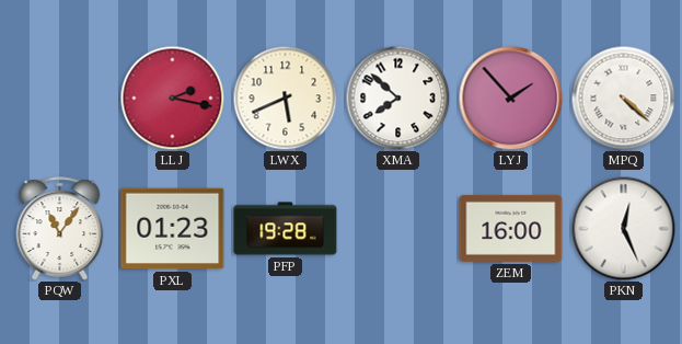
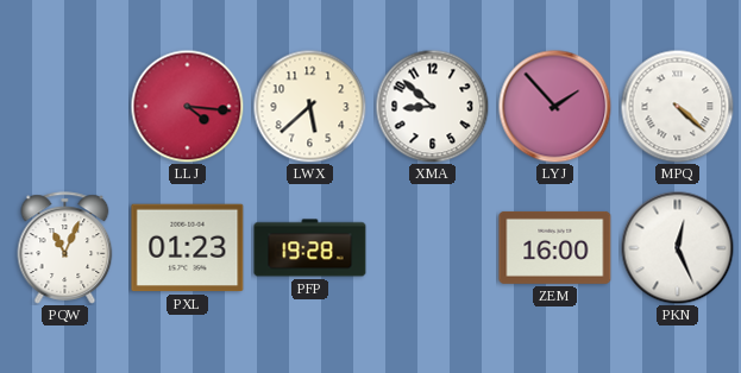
LLJ: 2:17 -> 4:16
LWX: 5:41 -> 5:38
XMA: 7:52 -> 8:52
PQW: 11:06 -> 11:04
